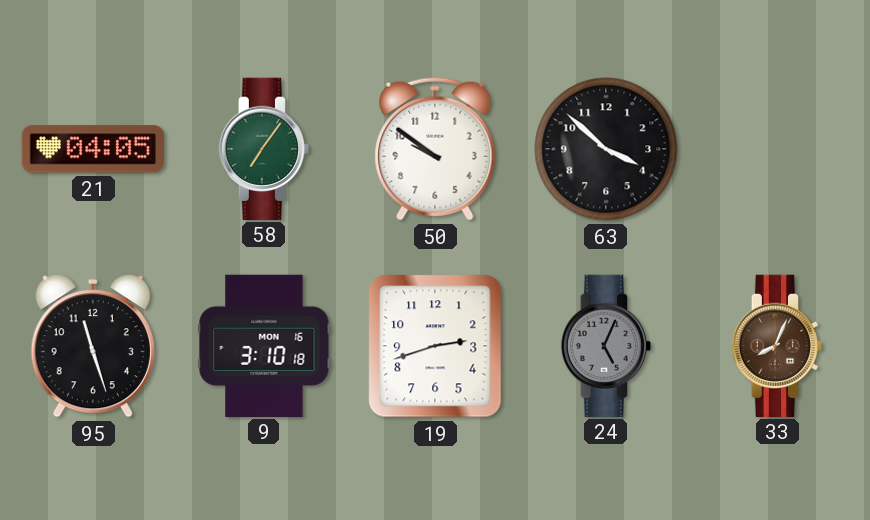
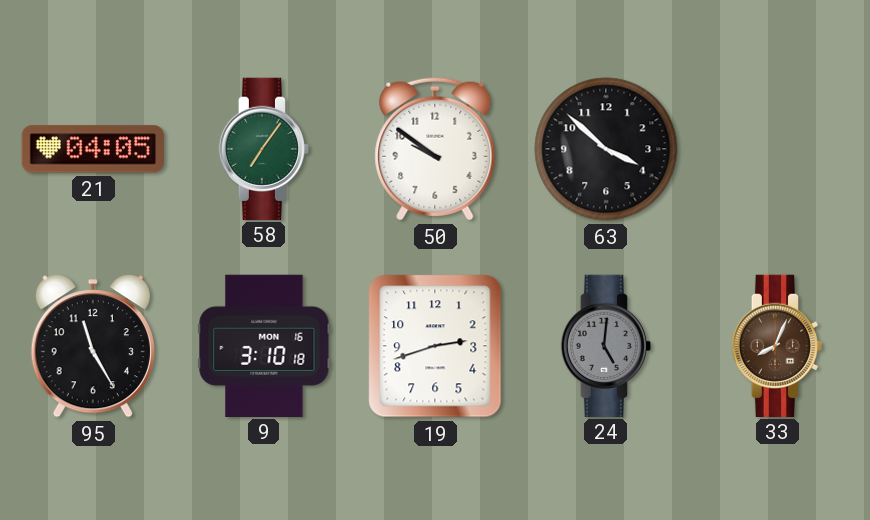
95: 11:27 -> 11:25
24: 5:04 -> 5:01
